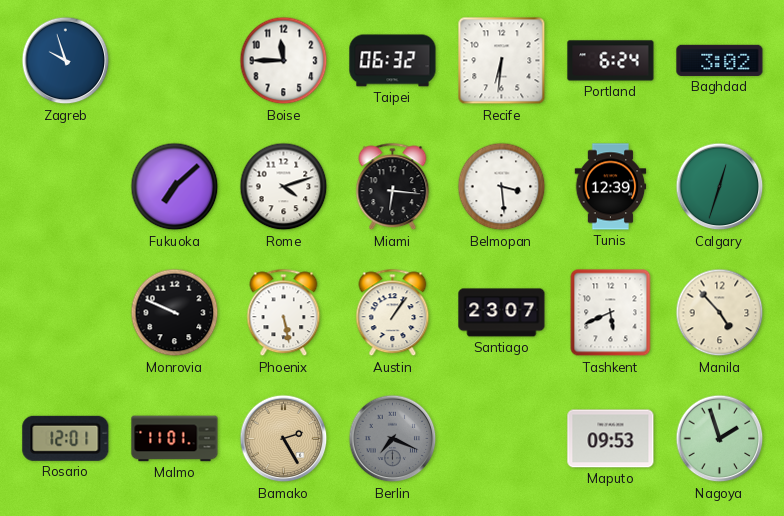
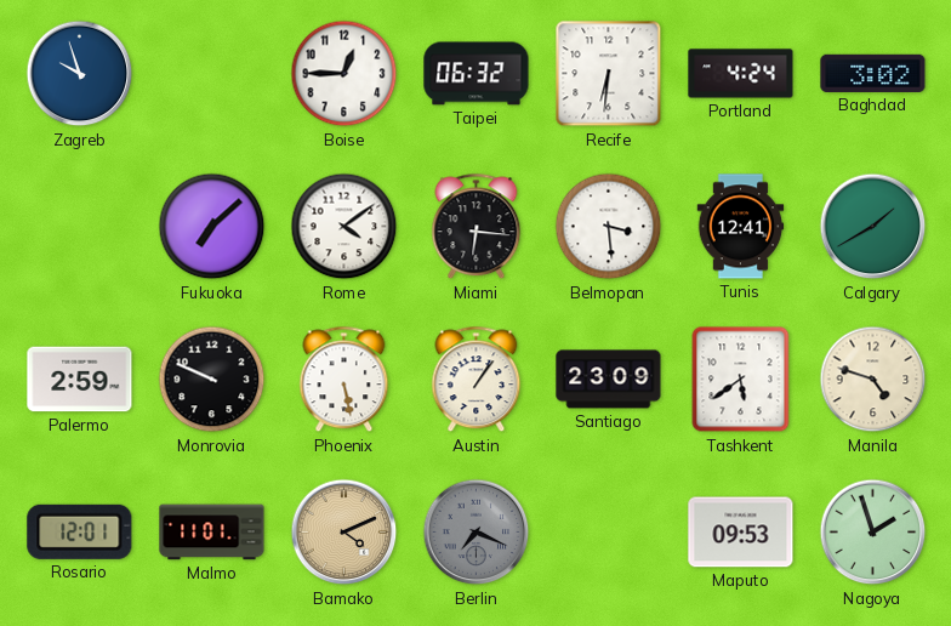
Boise: 11:45 -> 12:45
Portland: 6:24 -> 4:24
Rome: 4:12 -> 4:09
Tunis: 12:39 -> 12:41
Calgary: 12:33 -> 1:40
Palermo: none -> 2:59
Santiago: 23:07 -> 23:09
Tashkent: 5:41 -> 5:39
Manila: 4:53 -> 4:48
Bamako: 2:25 -> 4:11
